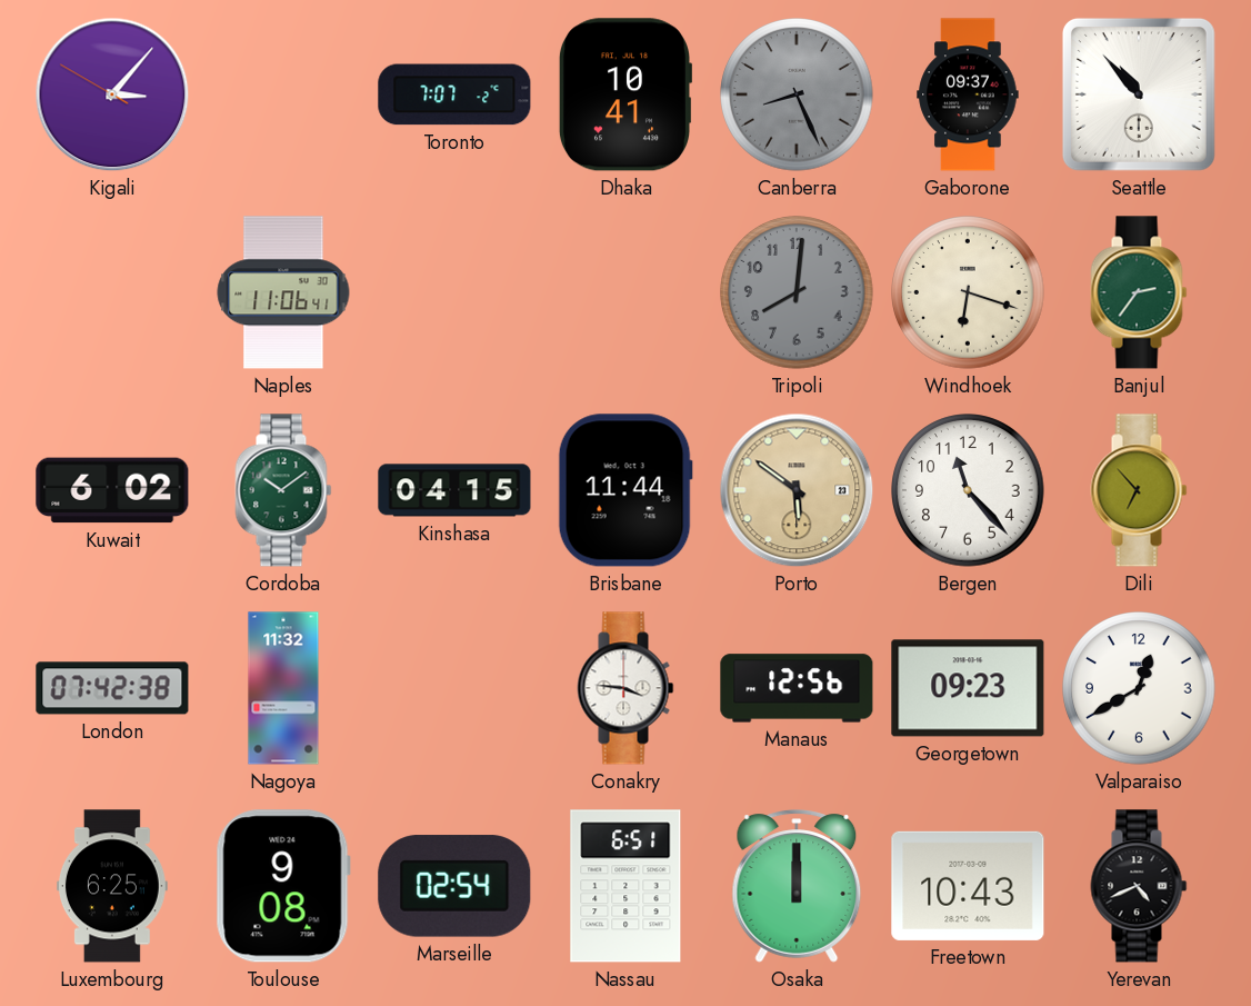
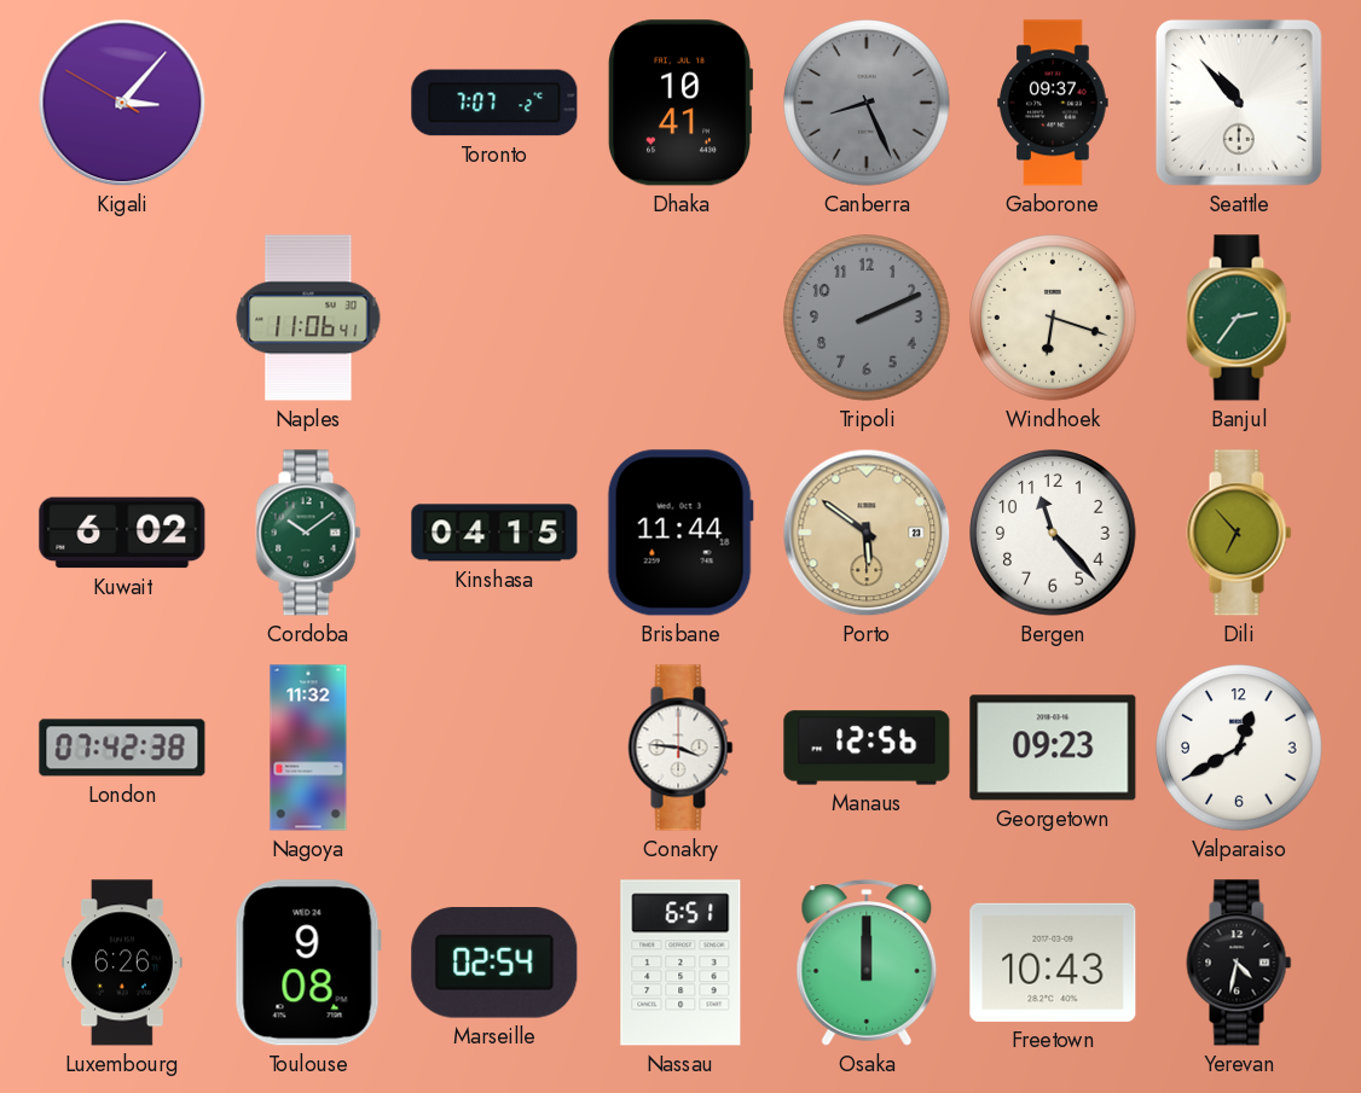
Tripoli: 8:01 -> 2:11
Luxembourg: 6:25 -> 6:26
Yerevan: 4:41 -> 4:32
